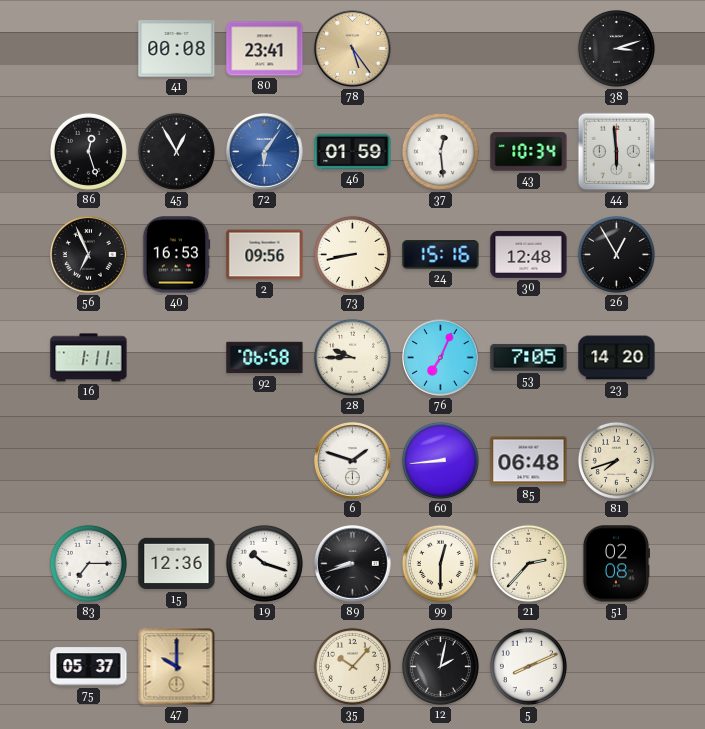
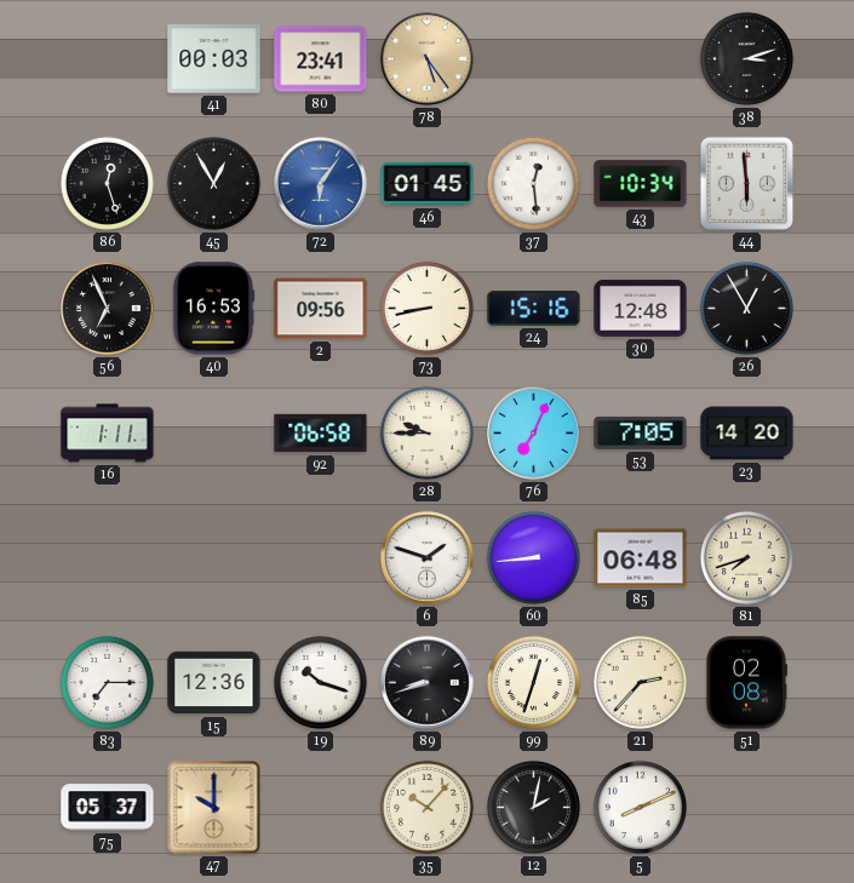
41: 00:08 -> 00:03
46: 01:59 -> 01:45
99: 12:30 -> 12:33
